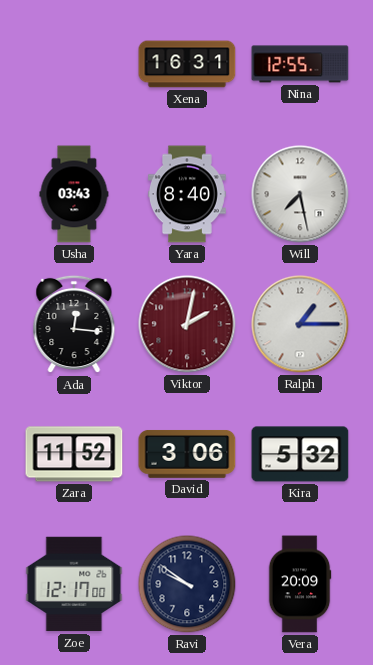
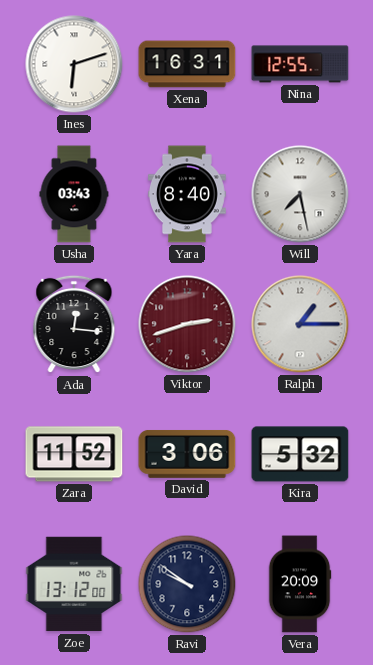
Ines: none -> 6:12
Viktor: 2:02 -> 2:42
Zoe: 12:17 -> 13:12
